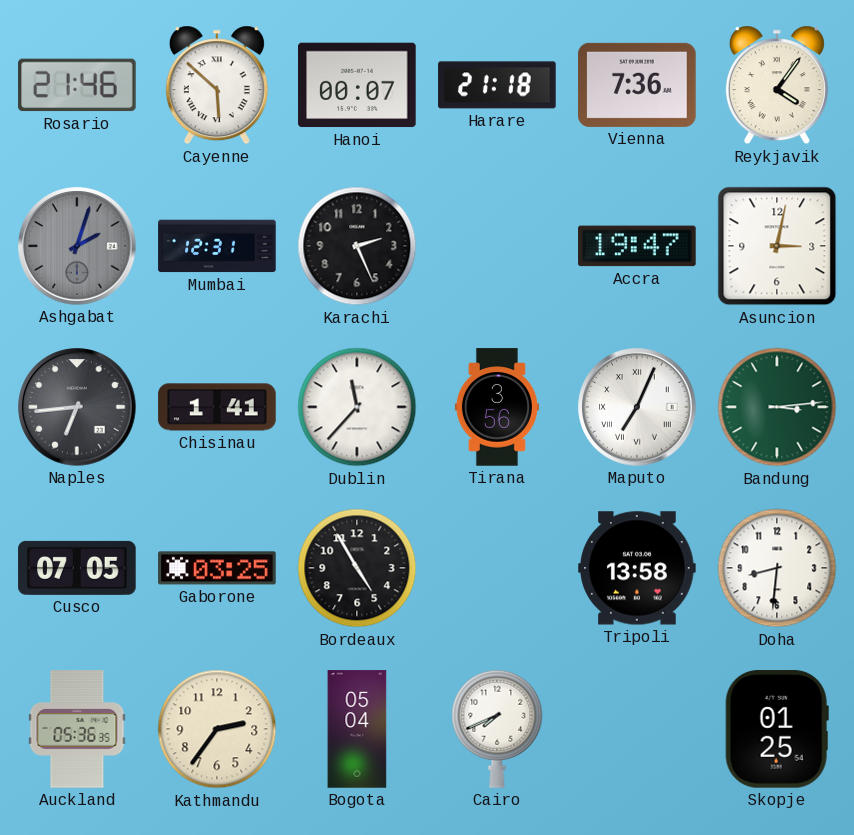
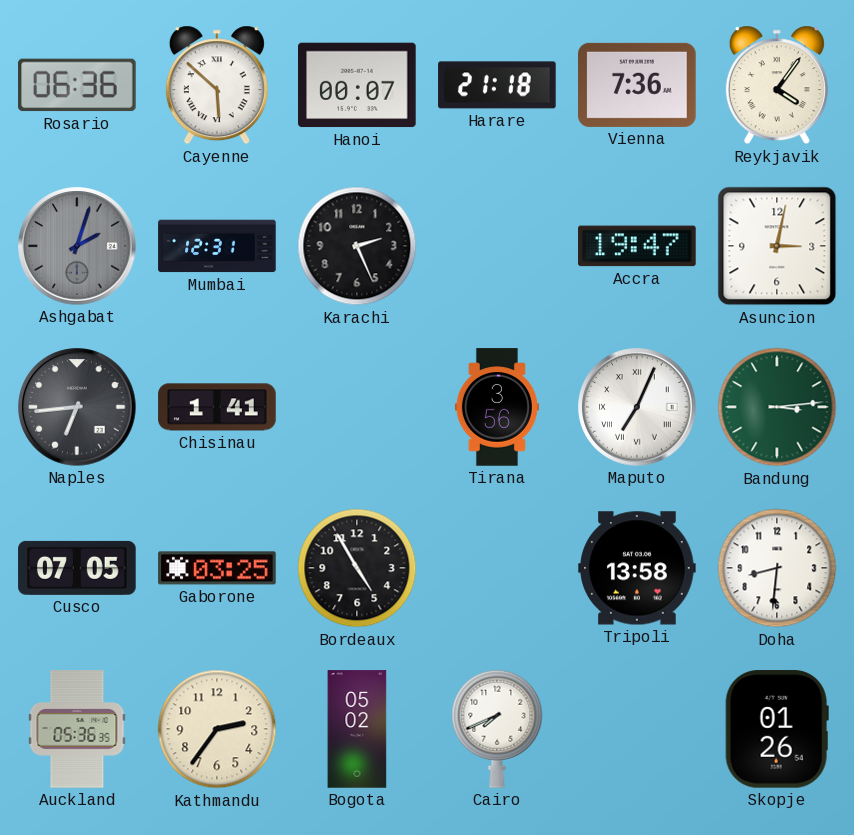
Rosario: 21:46 -> 06:36
Dublin: 11:37 -> none
Bogota: 05:04 -> 05:02
Skopje: 01:25 -> 01:26
